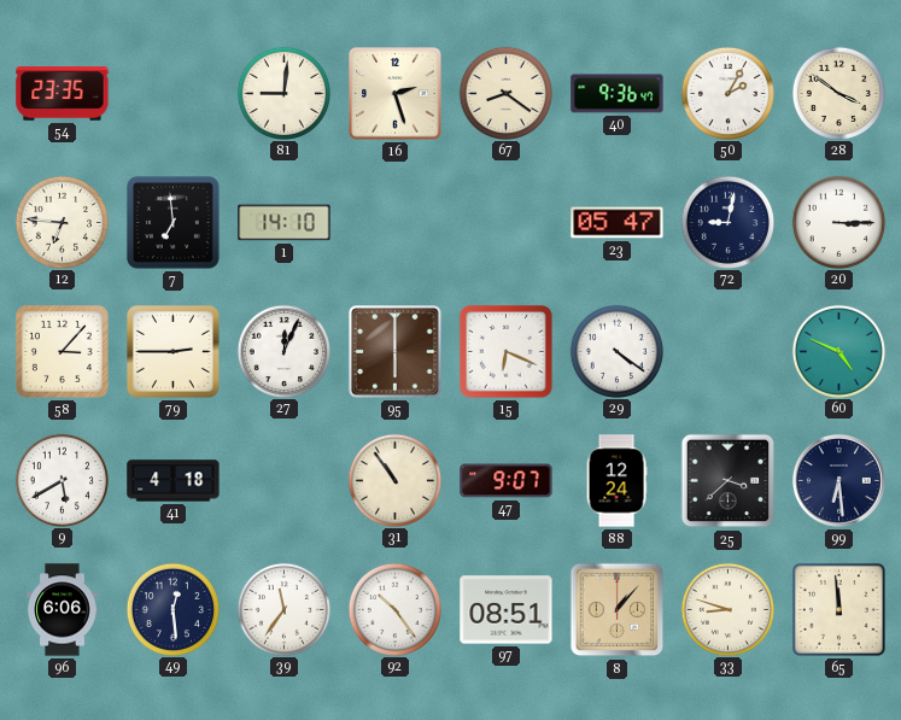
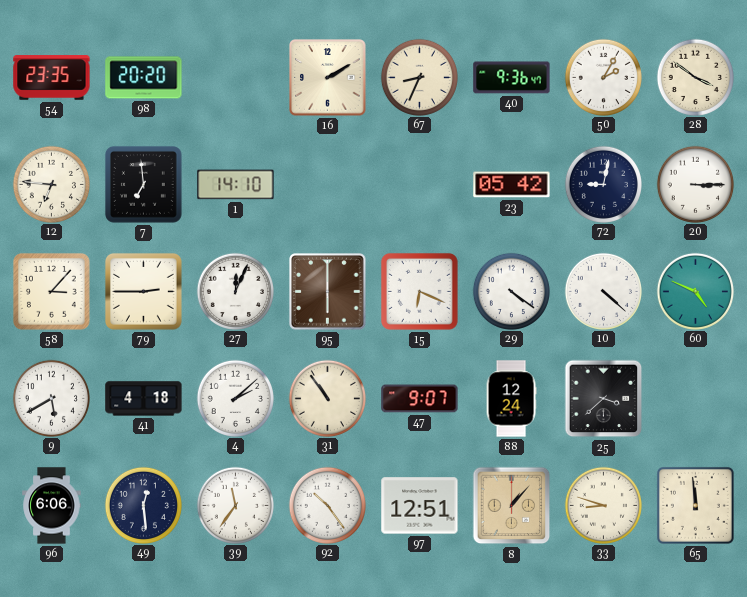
98: none -> 20:20
81: 9:01 -> none
16: 2:27 -> 2:10
67: 8:21 -> 8:34
23: 05:47 -> 05:42
10: none -> 4:22
4: none -> 2:08
99: 6:29 -> none
97: 08:51 -> 12:51
